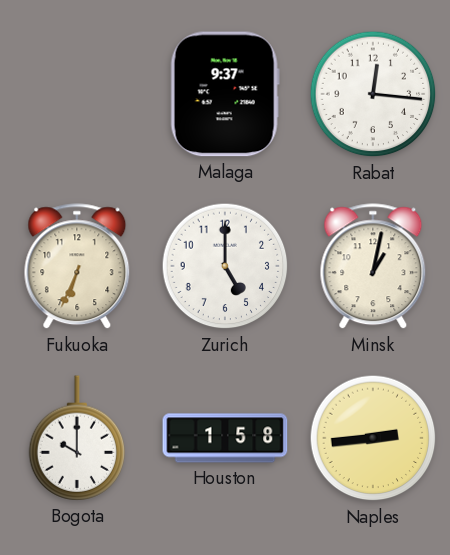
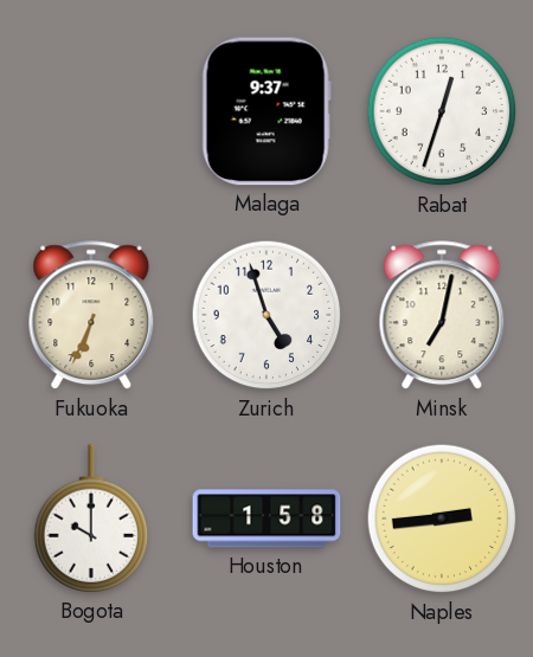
Rabat: 12:16 -> 12:33
Zurich: 5:00 -> 4:57
Minsk: 1:02 -> 7:02
